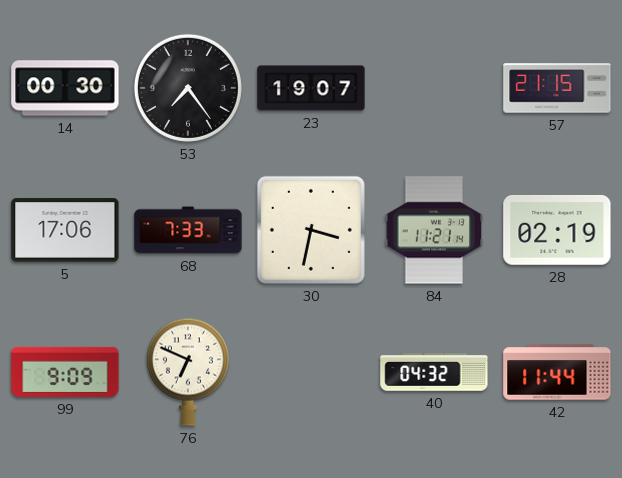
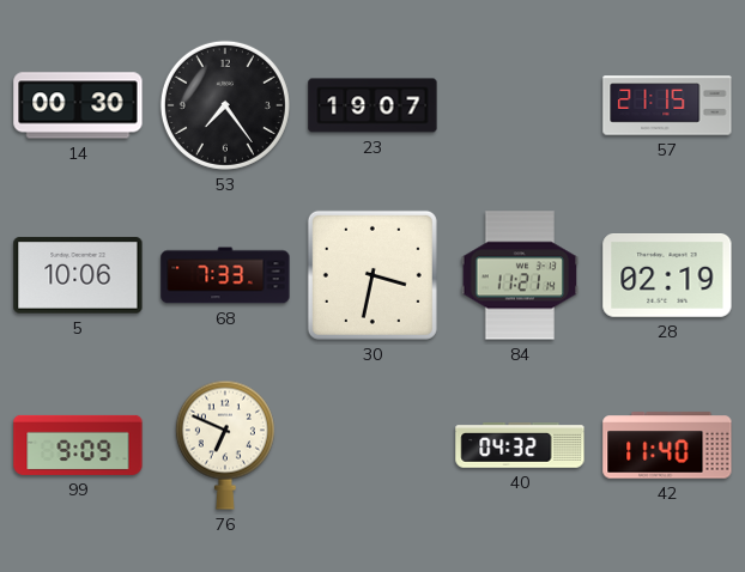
5: 17:06 -> 10:06
42: 11:44 -> 11:40
